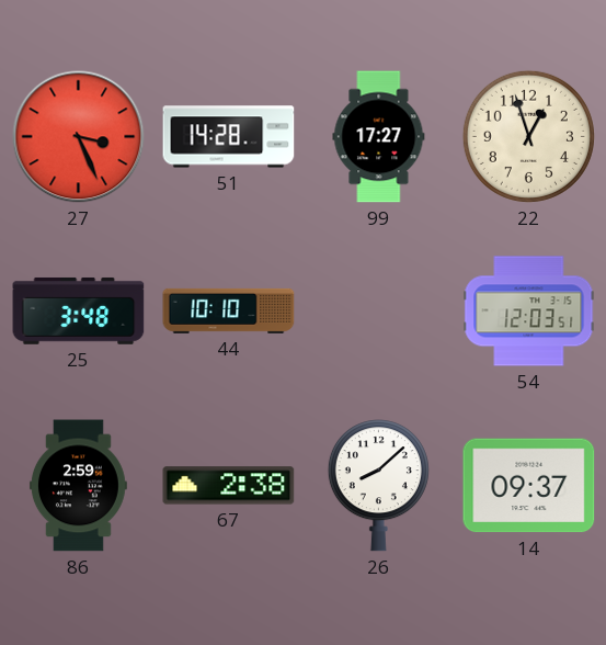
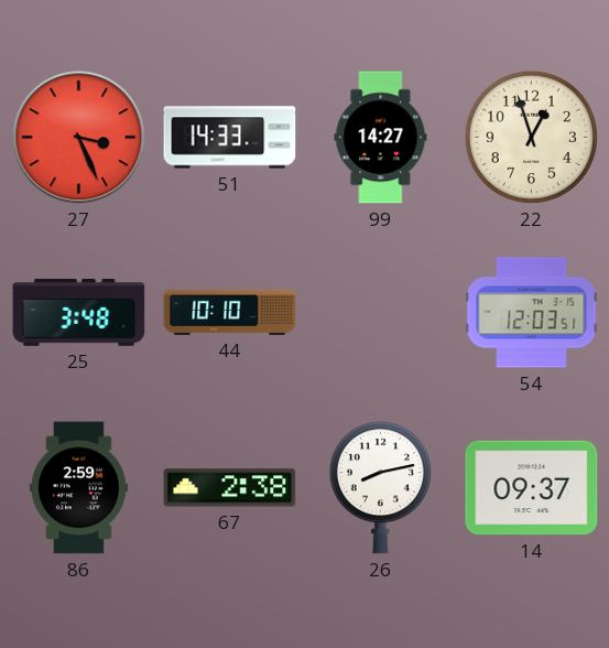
51: 14:28 -> 14:33
99: 17:27 -> 14:27
26: 8:08 -> 8:13
